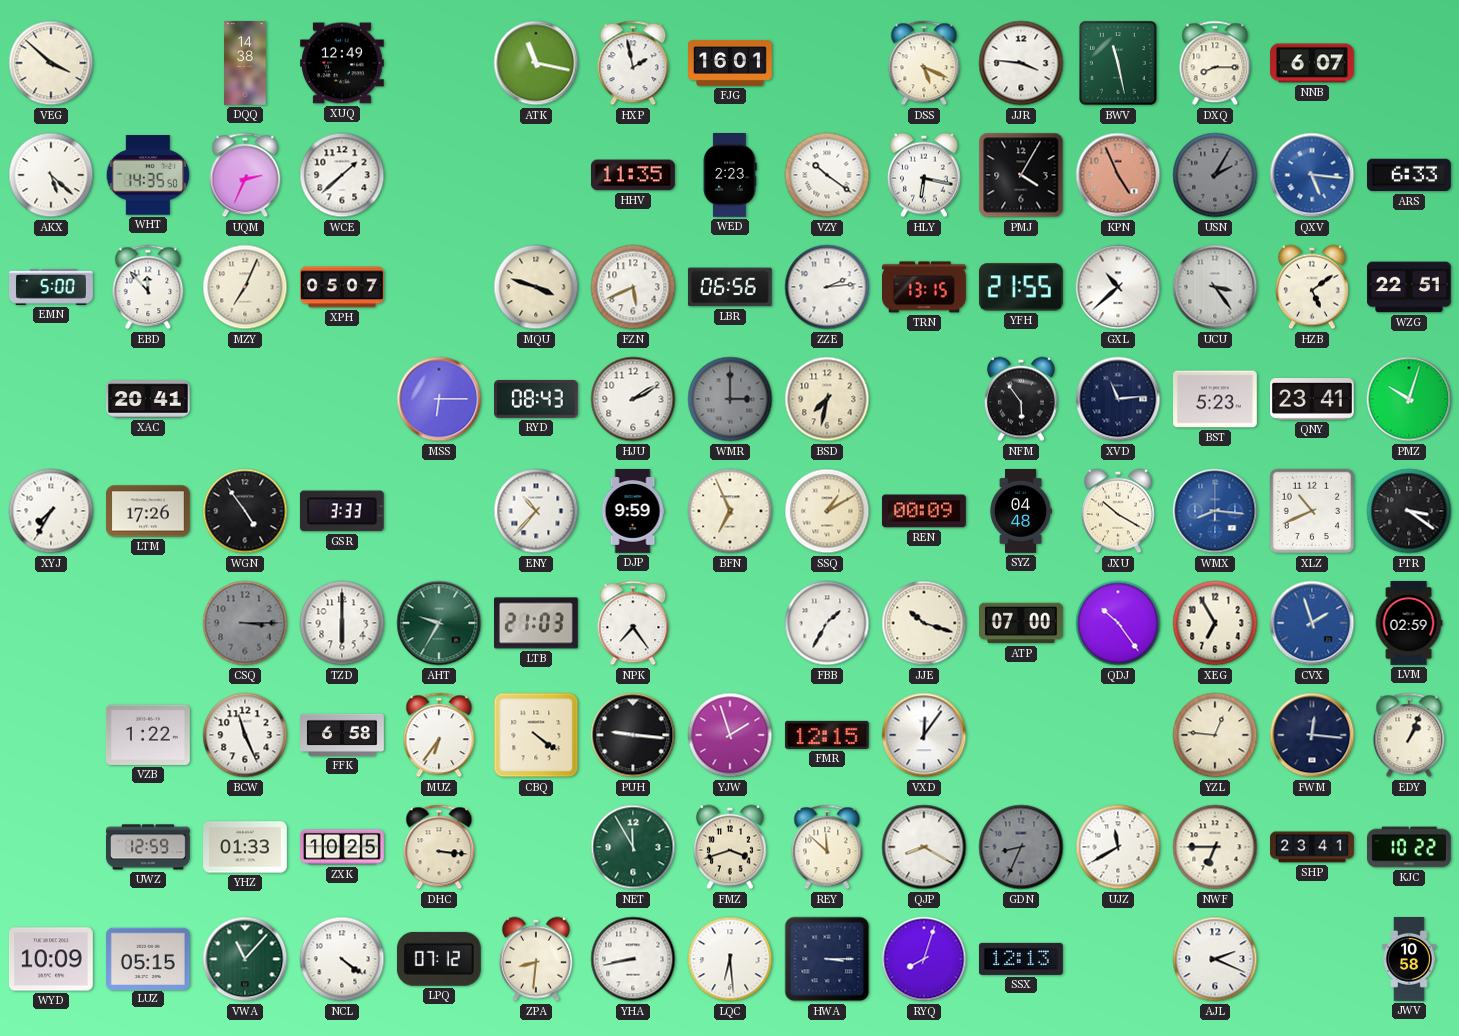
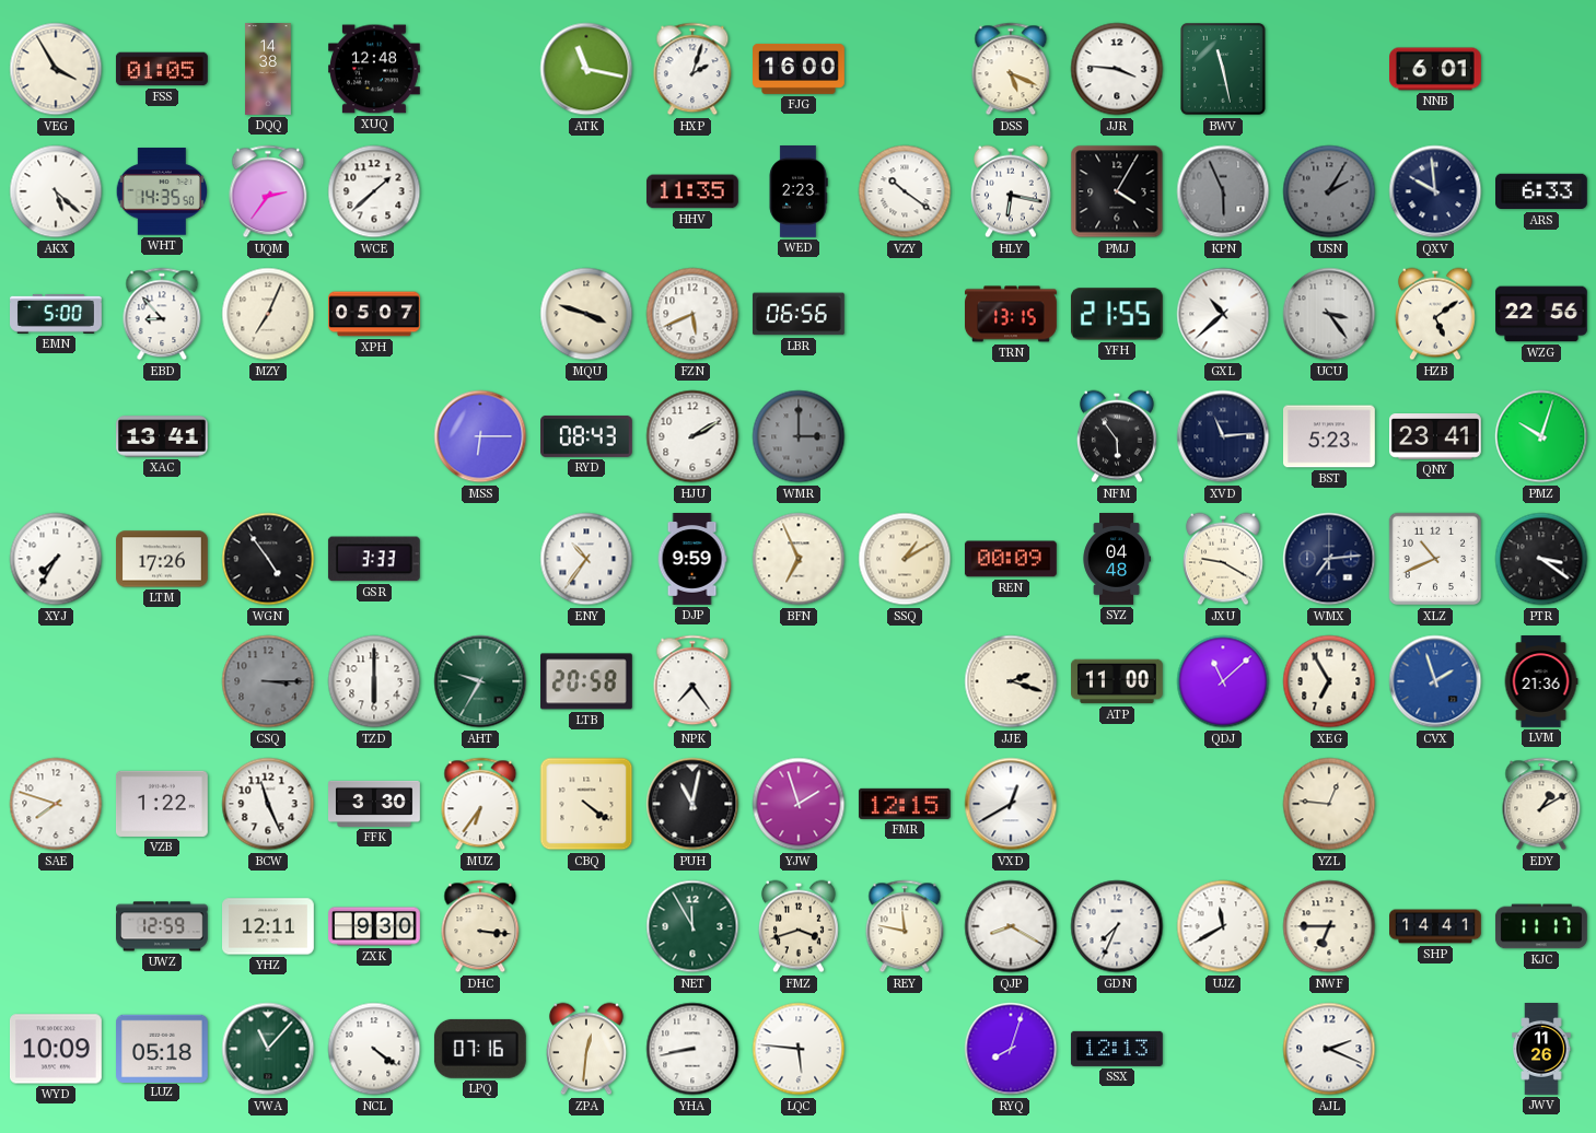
VEG: 3:52 -> 3:55
FSS: none -> 01:05
XUQ: 12:49 -> 12:48
HXP: 1:58 -> 2:03
FJG: 16:01 -> 16:00
DXQ: 8:15 -> none
NNB: 6:07 -> 6:01
UQM: 2:34 -> 2:36
KPN: 4:56 -> 5:56
KPN dial: salmon -> grey
QXV: 5:16 -> 9:59
QXV dial: blue -> navy
EBD: 11:53 -> 8:53
ZZE: 2:14 -> none
WZG: 22:51 -> 22:56
XAC: 20:41 -> 13:41
BSD: 7:32 -> none
ENY: 10:37 -> 10:36
JXU: 10:20 -> 9:20
WMX: 8:16 -> 7:14
WMX dial: blue -> navy
LTB: 21:03 -> 20:58
FBB: 1:35 -> none
JJE: 10:18 -> 2:18
ATP: 07:00 -> 11:00
QDJ: 10:24 -> 11:08
LVM: 02:59 -> 21:36
SAE: none -> 7:48
FFK: 6:58 -> 3:30
PUH: 9:16 -> 11:02
VXD: 12:06 -> 12:40
FWM: 12:16 -> none
EDY: 1:04 -> 1:10
YHZ: 01:33 -> 12:11
ZXK: 10:25 -> 9:30
REY: 11:52 -> 11:47
GDN: 8:34 -> 7:34
GDN dial: grey -> white
SHP: 23:41 -> 14:41
KJC: 10:22 -> 11:17
LUZ: 05:15 -> 05:18
LPQ: 07:12 -> 07:16
ZPA: 8:31 -> 12:31
LQC: 6:29 -> 5:46
HWA: 3:15 -> none
JWV: 10:58 -> 11:26
